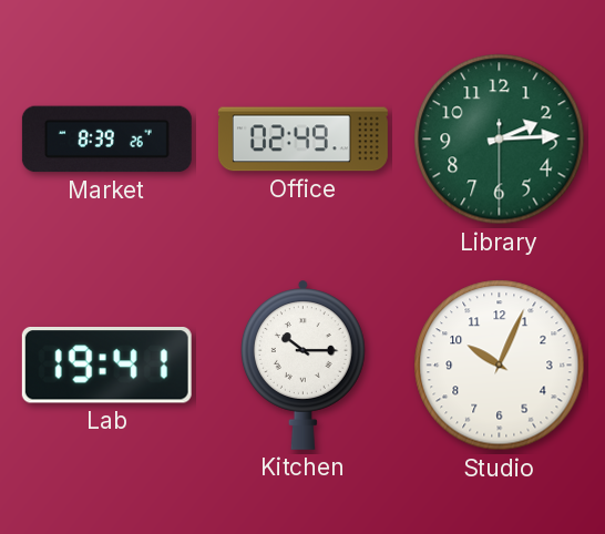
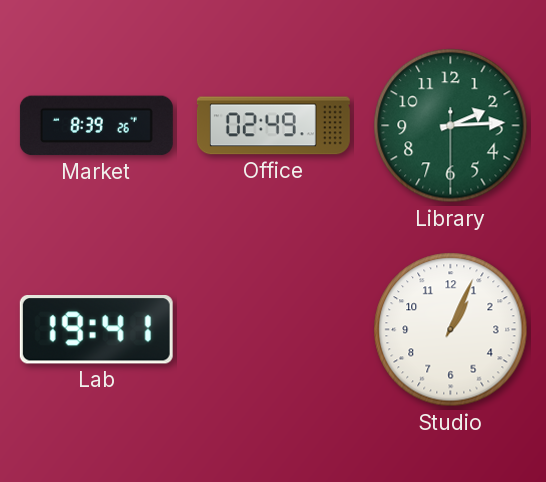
Kitchen: 10:15 -> none
Studio: 10:04 -> 1:04
